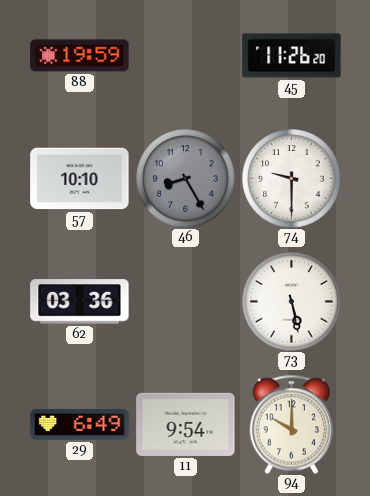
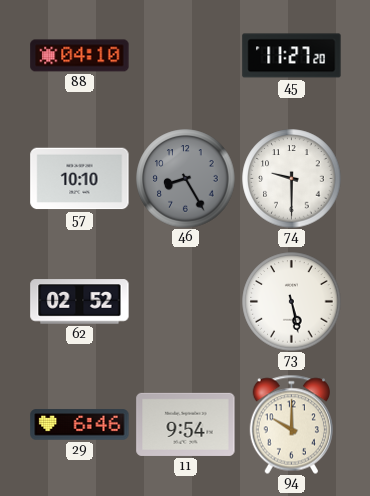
88: 19:59 -> 04:10
45: 11:26 -> 11:27
62: 03:36 -> 02:52
29: 6:49 -> 6:46
